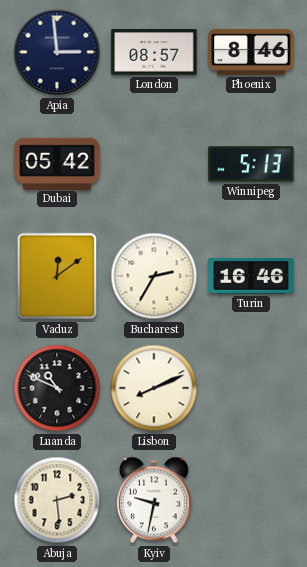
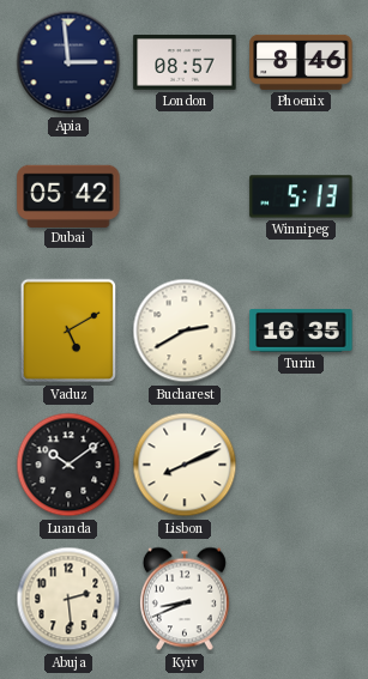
Vaduz: 12:09 -> 5:10
Bucharest: 2:35 -> 2:40
Turin: 16:46 -> 16:35
Luanda: 10:49 -> 10:09
Kyiv: 9:32 -> 8:41
